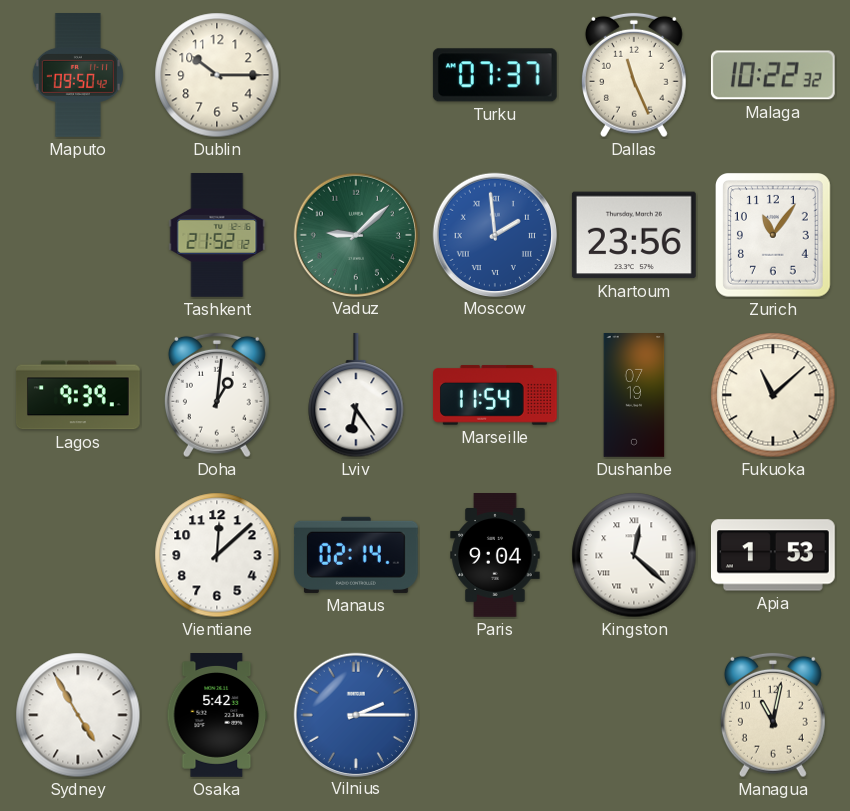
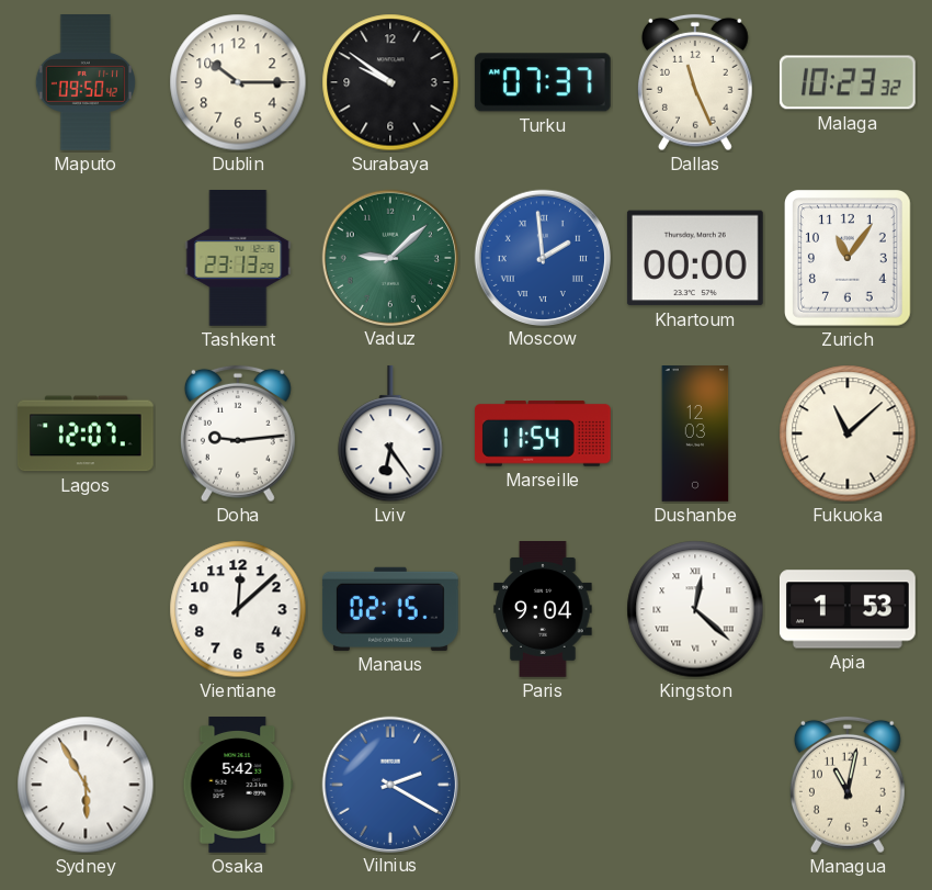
Surabaya: none -> 9:51
Malaga: 10:22 -> 10:23
Tashkent: 21:52 -> 23:13
Khartoum: 23:56 -> 00:00
Lagos: 9:39 -> 12:07
Doha: 1:01 -> 9:14
Dushanbe: 07:19 -> 12:03
Manaus: 02:14 -> 02:15
Sydney: 4:55 -> 5:55
Vilnius: 2:15 -> 2:20
